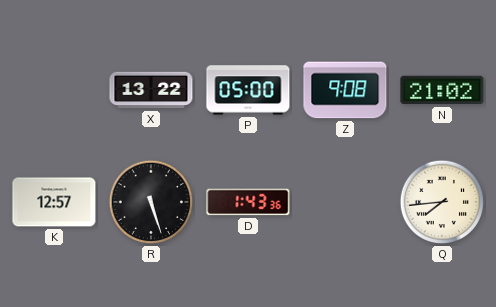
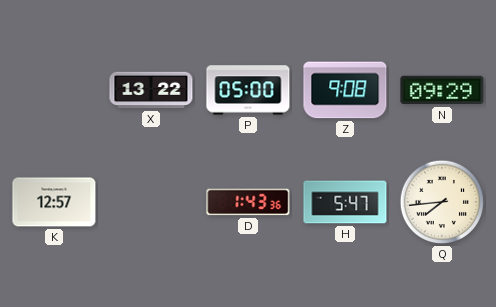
N: 21:02 -> 09:29
R: 5:27 -> none
H: none -> 5:47
